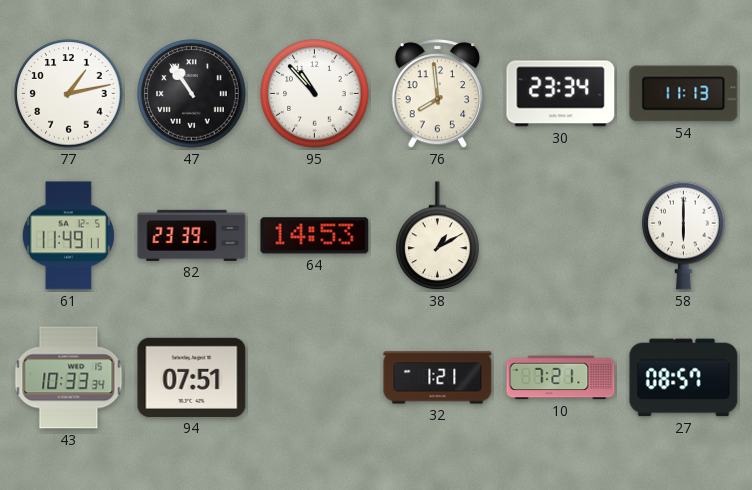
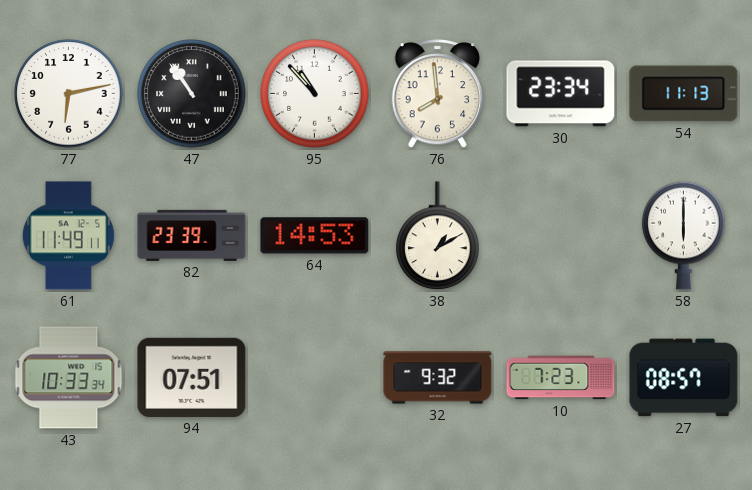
77: 1:13 -> 6:13
32: 1:21 -> 9:32
10: 7:21 -> 7:23
